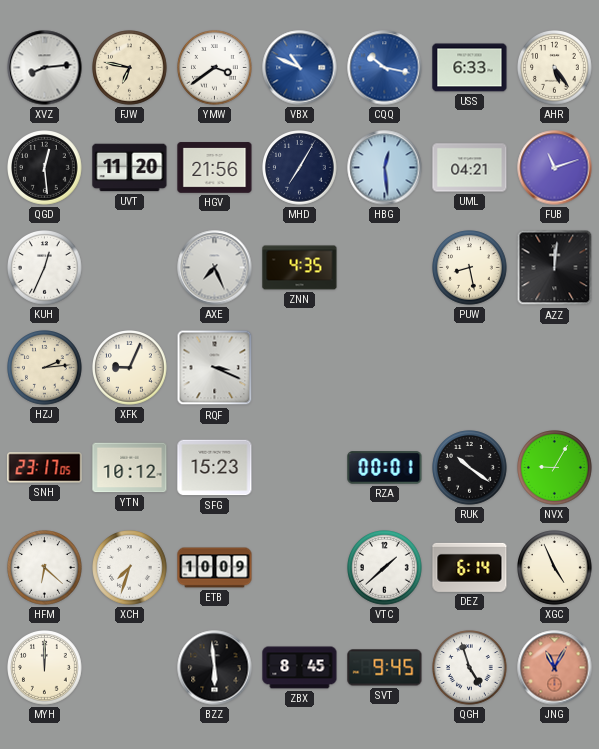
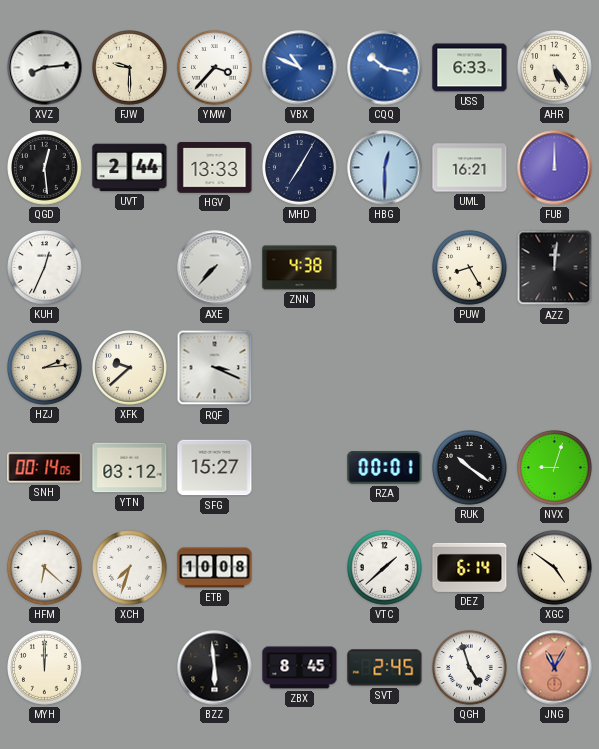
FJW: 6:47 -> 9:30
YMW: 3:39 -> 3:37
UVT: 11:20 -> 2:44
HGV: 21:56 -> 13:33
HBG: 12:29 -> 12:30
UML: 04:21 -> 16:21
FUB: 11:12 -> 12:00
AXE: 7:26 -> 7:37
ZNN: 4:35 -> 4:38
PUW: 8:28 -> 8:25
XFK: 9:04 -> 9:38
SNH: 23:17 -> 00:14
YTN: 10:12 -> 03:12
SFG: 15:23 -> 15:27
NVX: 9:05 -> 9:03
ETB: 10:09 -> 10:08
XGC: 4:56 -> 4:51
SVT: 9:45 -> 2:45
